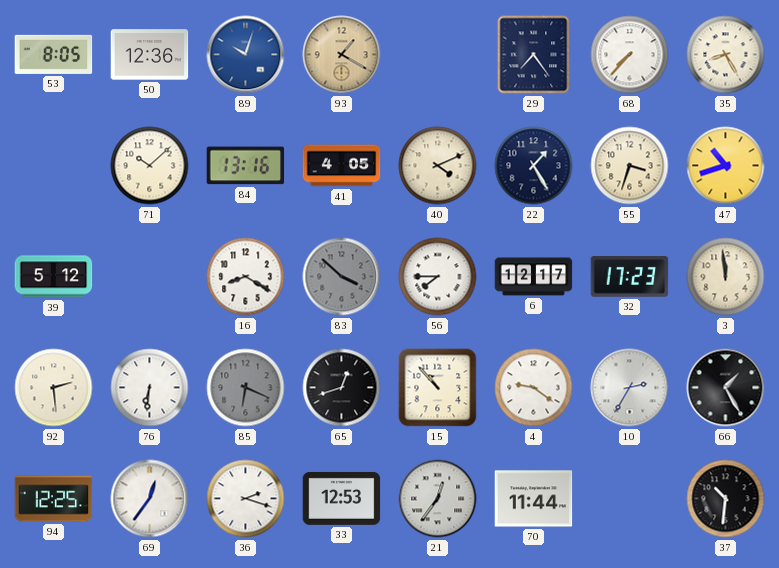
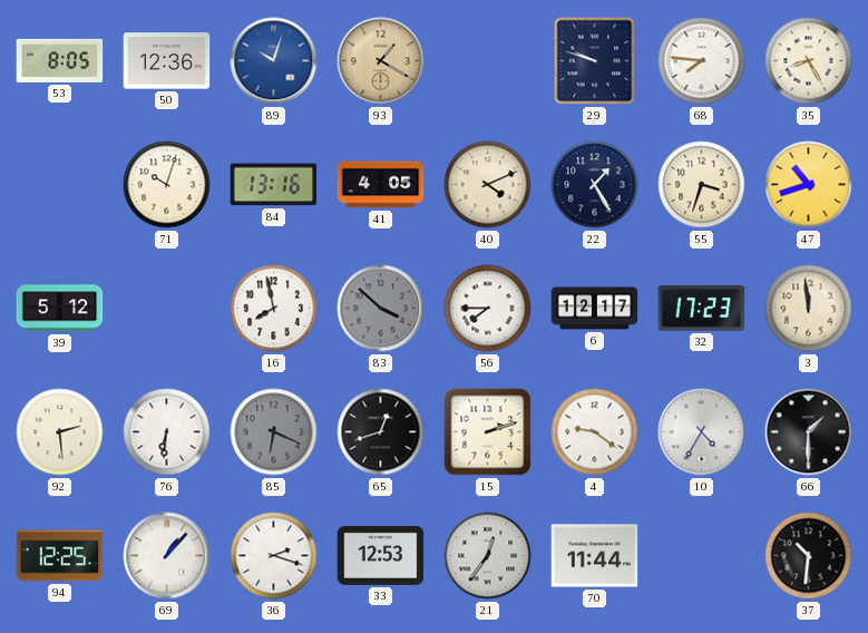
29: 7:24 -> 9:48
68: 7:37 -> 7:46
71: 10:08 -> 10:03
16: 8:20 -> 7:58
15: 10:53 -> 2:12
10: 2:35 -> 4:35
66: 1:25 -> 1:30
69: 12:36 -> 1:07
